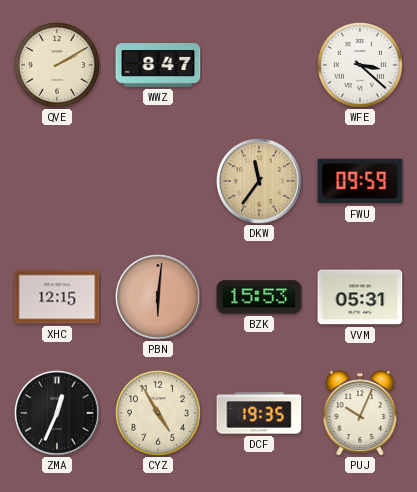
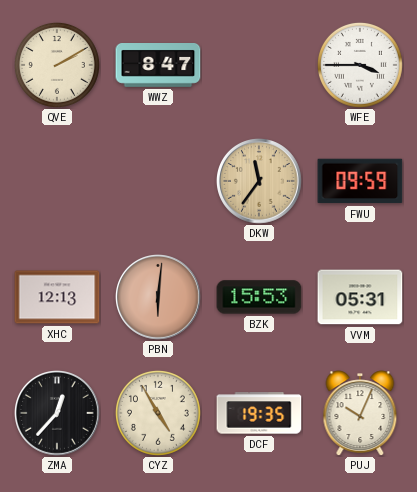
WFE: 3:22 -> 3:45
XHC: 12:15 -> 12:13
ZMA: 12:34 -> 12:37
